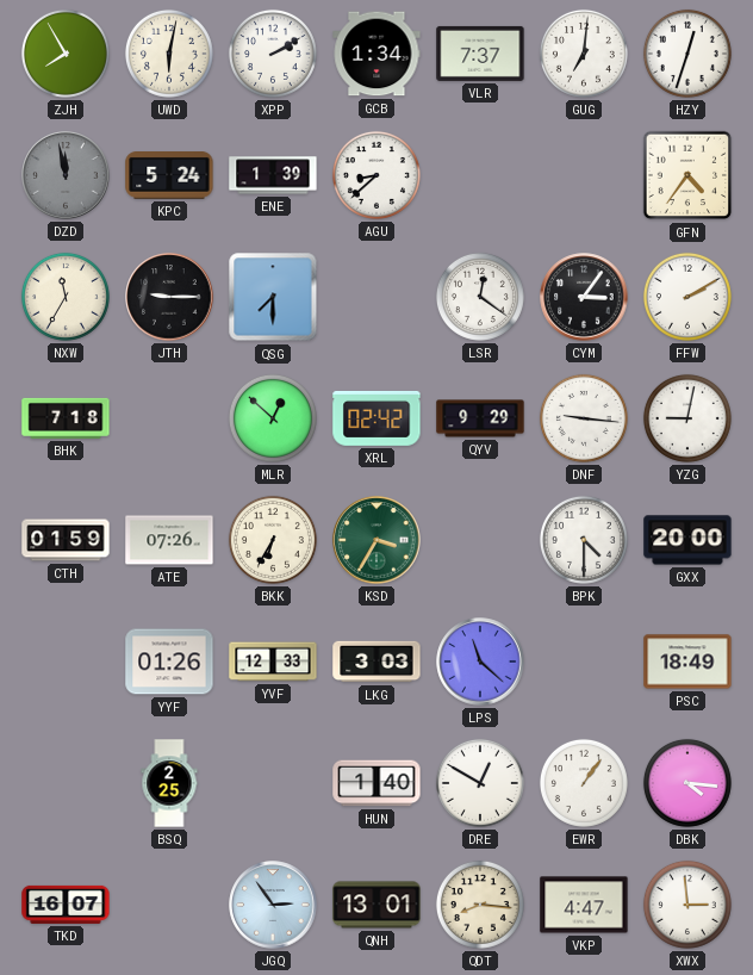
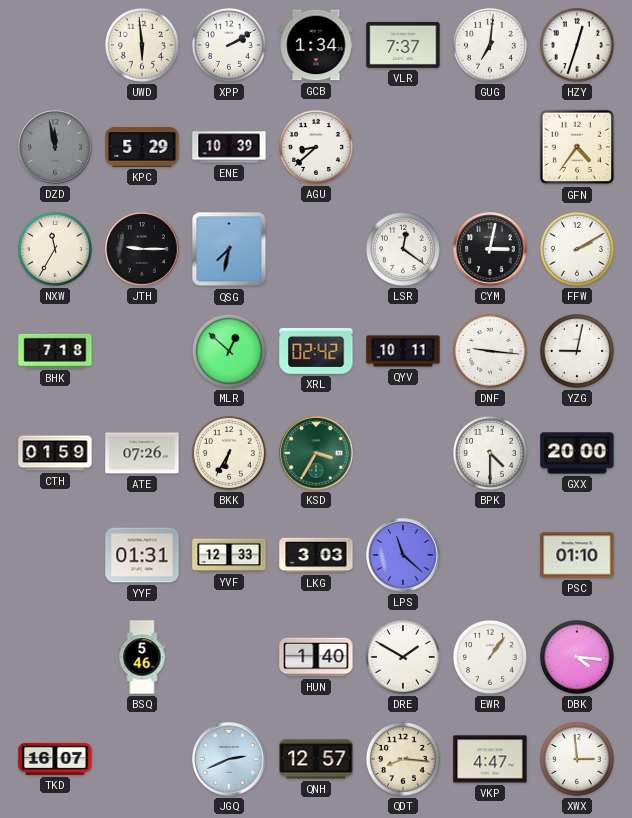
ZJH: 7:55 -> none
UWD: 6:02 -> 5:59
KPC: 5:24 -> 5:29
ENE: 1:39 -> 10:39
QSG: 7:30 -> 7:32
CYM: 3:06 -> 3:02
QYV: 9:29 -> 10:11
YYF: 01:26 -> 01:31
PSC: 18:49 -> 01:10
BSQ: 2:25 -> 5:46
DRE: 12:50 -> 1:50
JGQ: 2:54 -> 2:41
QNH: 13:01 -> 12:57
